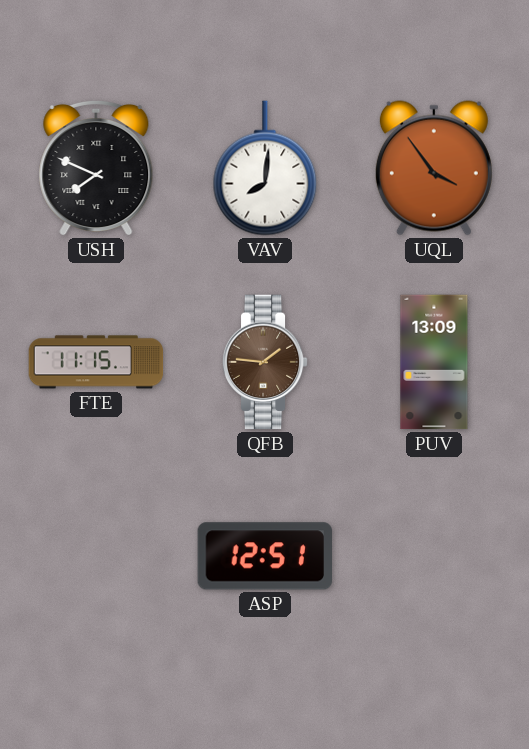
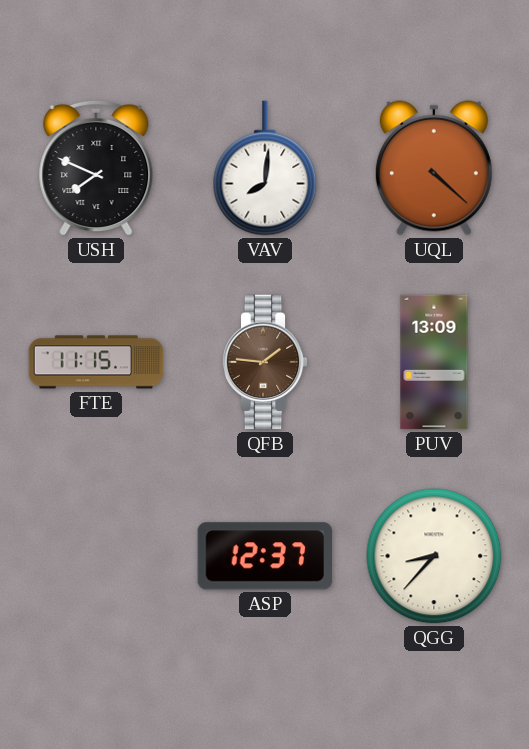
UQL: 3:54 -> 4:22
ASP: 12:51 -> 12:37
QGG: none -> 8:37
